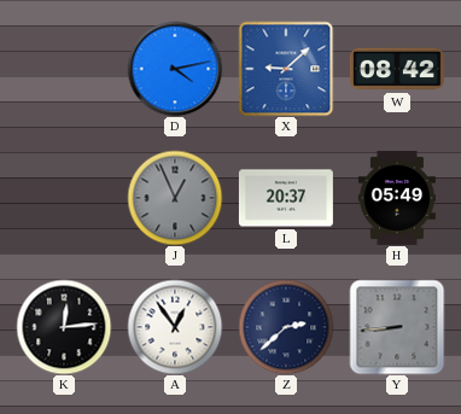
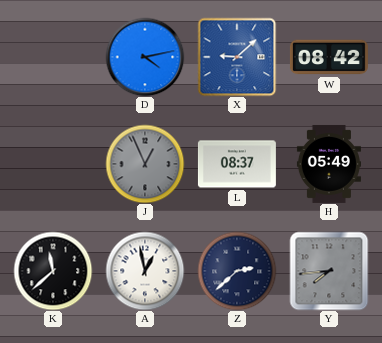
L: 20:37 -> 08:37
K: 12:14 -> 11:38
A: 12:54 -> 12:58
Y: 8:44 -> 7:44
